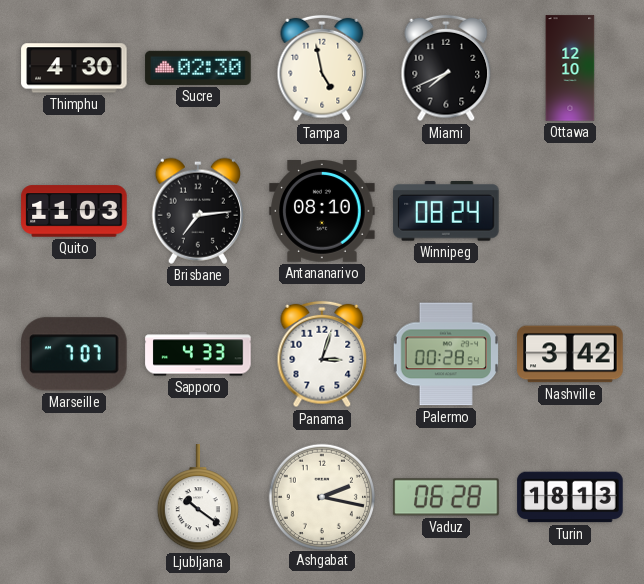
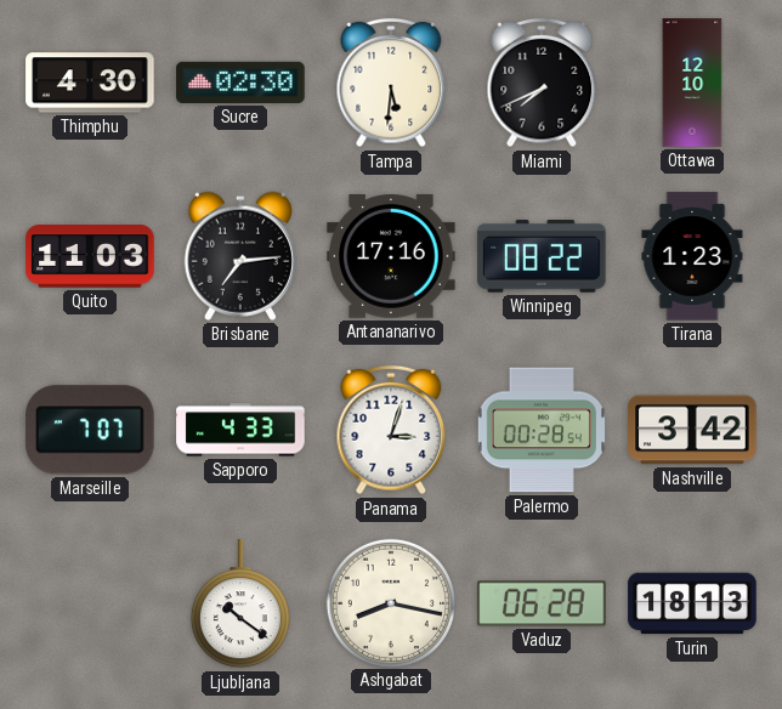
Tampa: 4:58 -> 5:31
Antananarivo: 08:10 -> 17:16
Winnipeg: 08:24 -> 08:22
Tirana: none -> 1:23
Ashgabat: 2:17 -> 8:17
